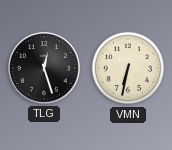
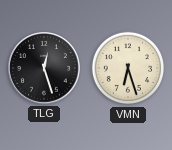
VMN: 6:32 -> 6:27
